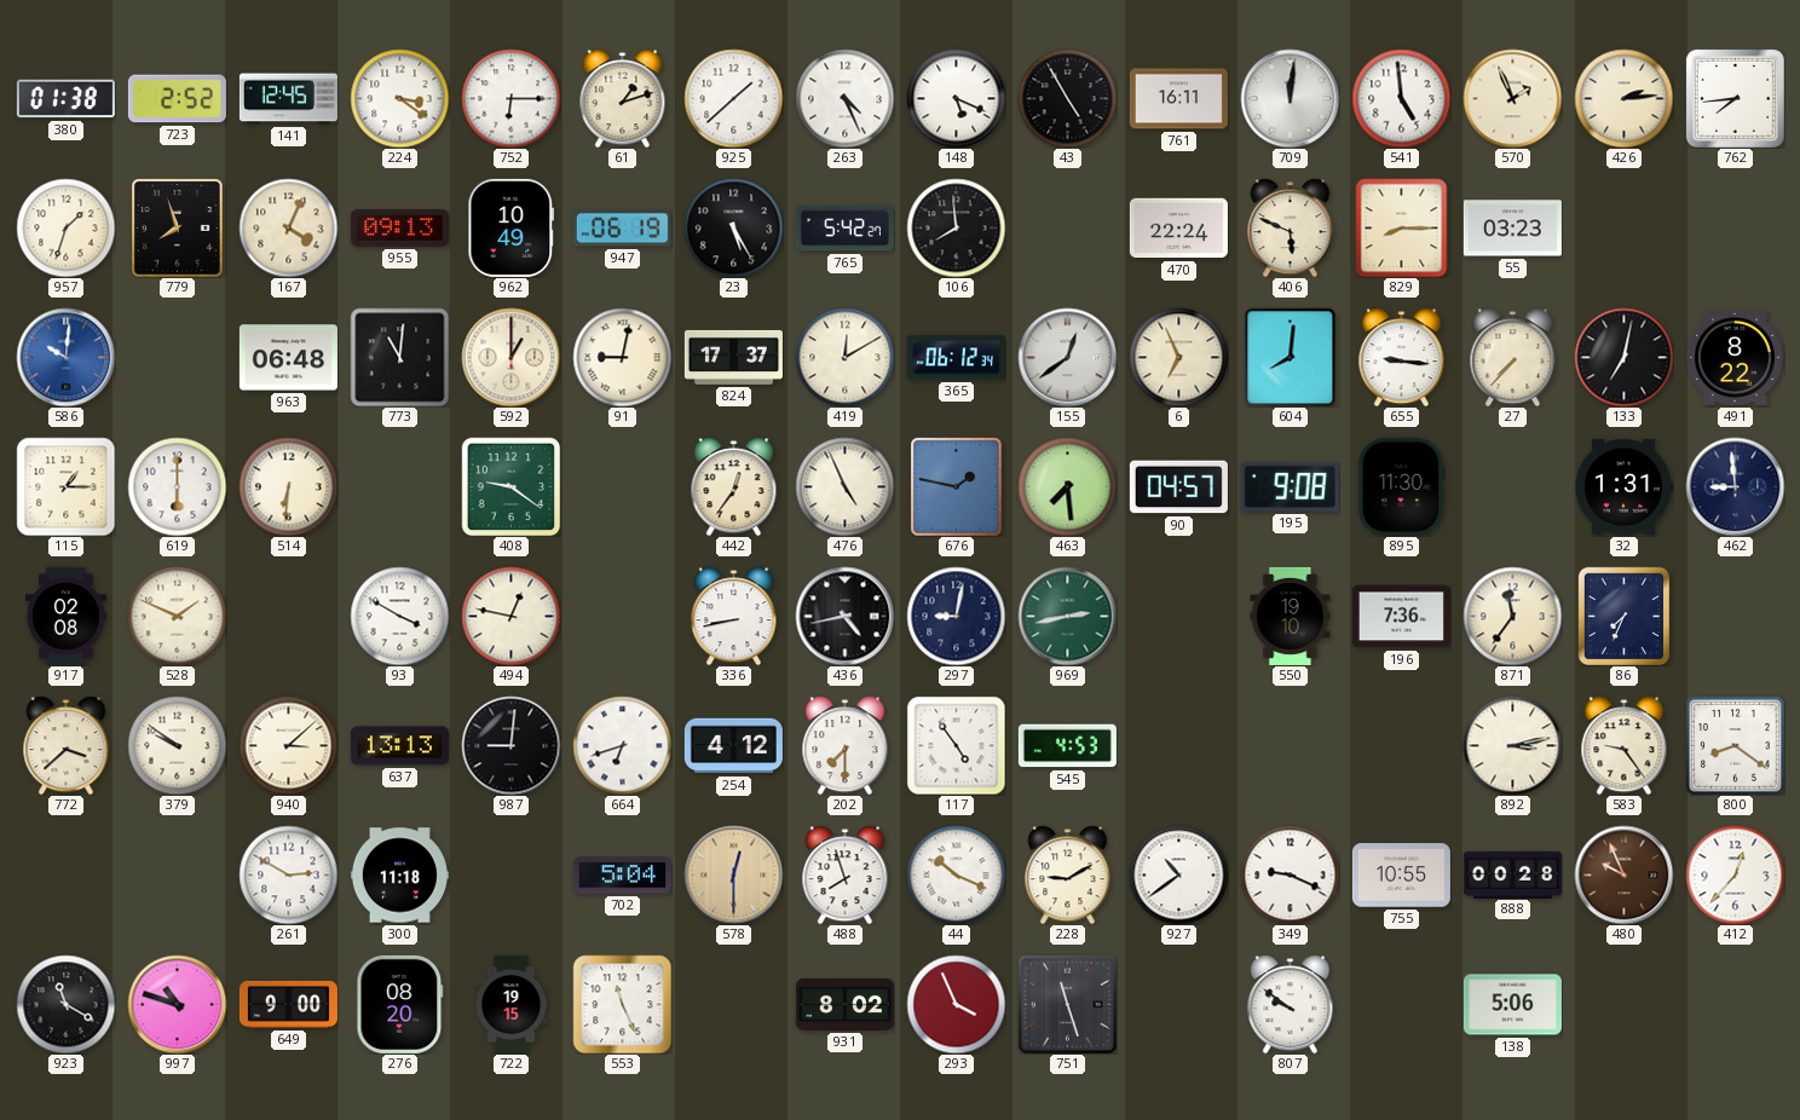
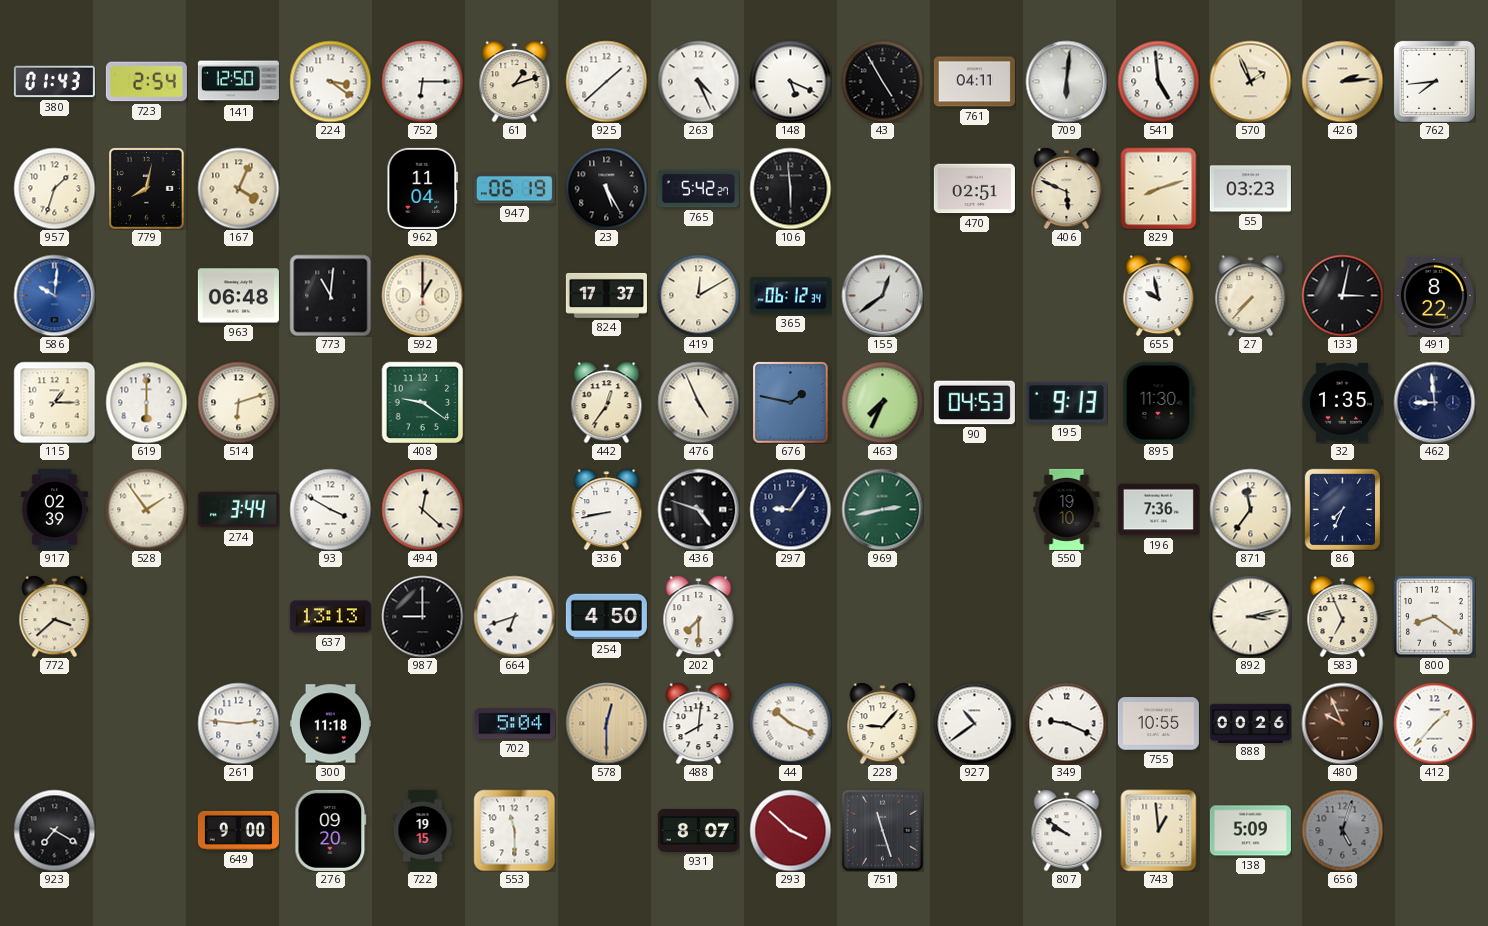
380: 01:38 -> 01:43
723: 2:52 -> 2:54
141: 12:45 -> 12:50
761: 16:11 -> 04:11
709: 12:01 -> 6:01
779: 7:57 -> 8:02
955: 09:13 -> none
962: 10:49 -> 11:04
106: 7:59 -> 5:59
470: 22:24 -> 02:51
829: 8:15 -> 8:12
91: 9:02 -> none
6: 6:56 -> none
604: 8:01 -> none
655: 9:16 -> 9:58
133: 7:02 -> 3:02
514: 6:31 -> 6:12
463: 7:29 -> 7:34
90: 04:57 -> 04:53
195: 9:08 -> 9:13
32: 1:31 -> 1:35
917: 02:08 -> 02:39
528: 1:49 -> 1:54
274: none -> 3:44
494: 12:47 -> 12:22
436: 4:43 -> 4:48
297: 9:02 -> 9:06
379: 9:51 -> none
940: 3:08 -> none
987: 9:01 -> 9:00
254: 4:12 -> 4:50
117: 4:54 -> none
545: 4:53 -> none
583: 9:24 -> 6:56
261: 2:50 -> 2:46
488: 7:57 -> 8:01
228: 9:10 -> 9:07
888: 00:28 -> 00:26
412: 12:37 -> 1:37
923: 11:20 -> 7:20
997: 10:48 -> none
276: 08:20 -> 09:20
553: 11:26 -> 11:30
931: 8:02 -> 8:07
293: 3:56 -> 3:52
743: none -> 12:59
138: 5:06 -> 5:09
656: none -> 5:03
